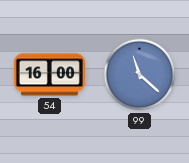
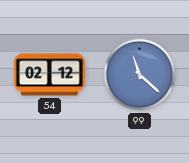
54: 16:00 -> 02:12
